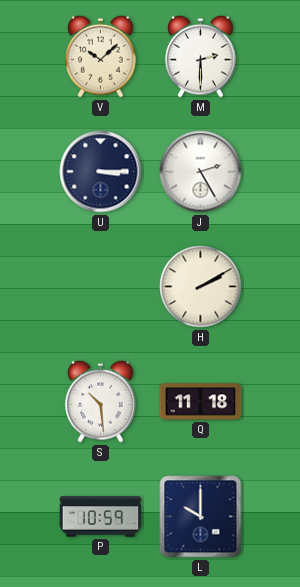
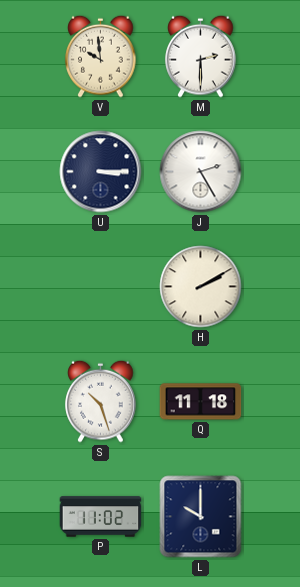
V: 10:08 -> 9:59
S: 10:29 -> 10:27
P: 10:59 -> 11:02
